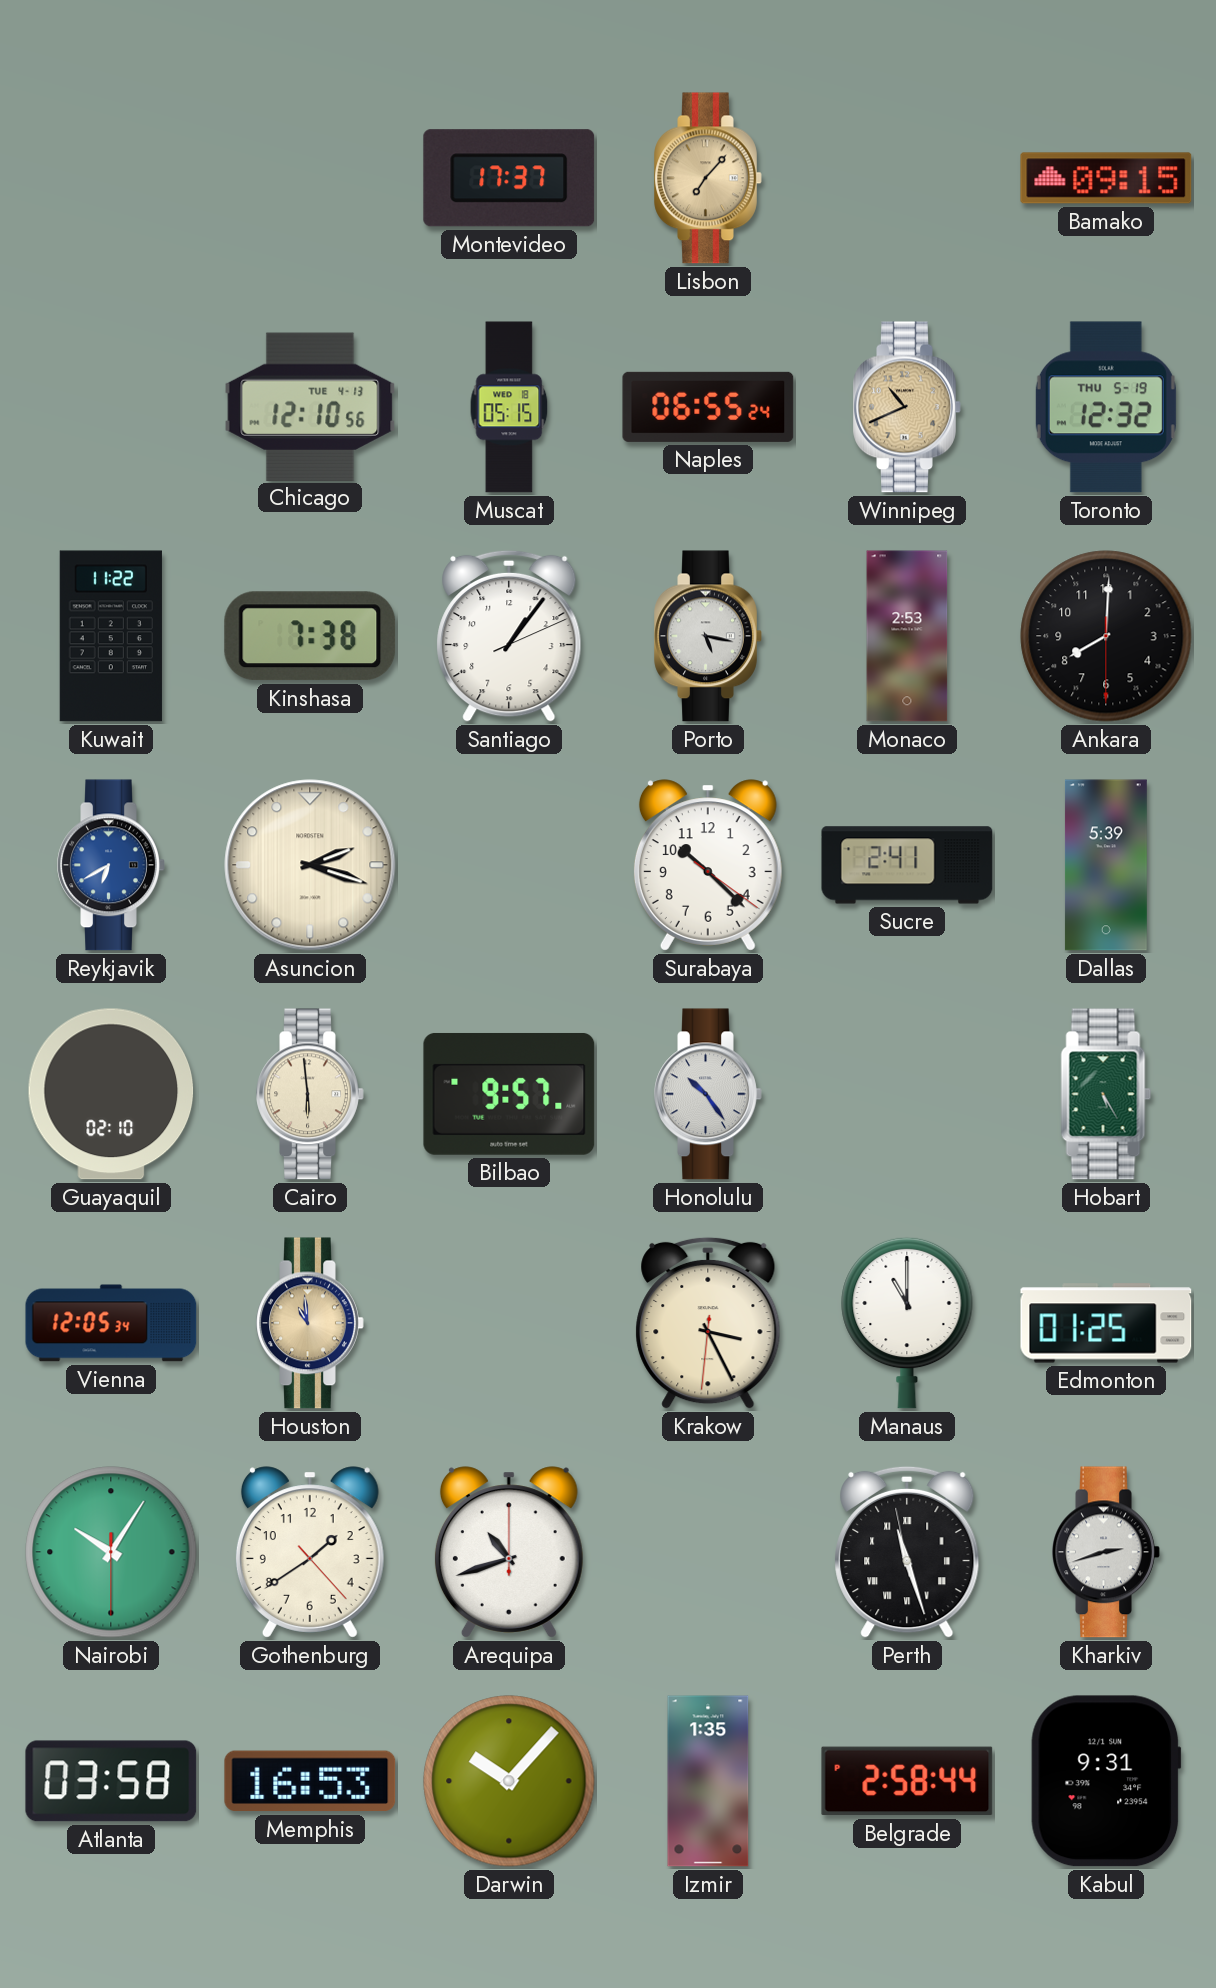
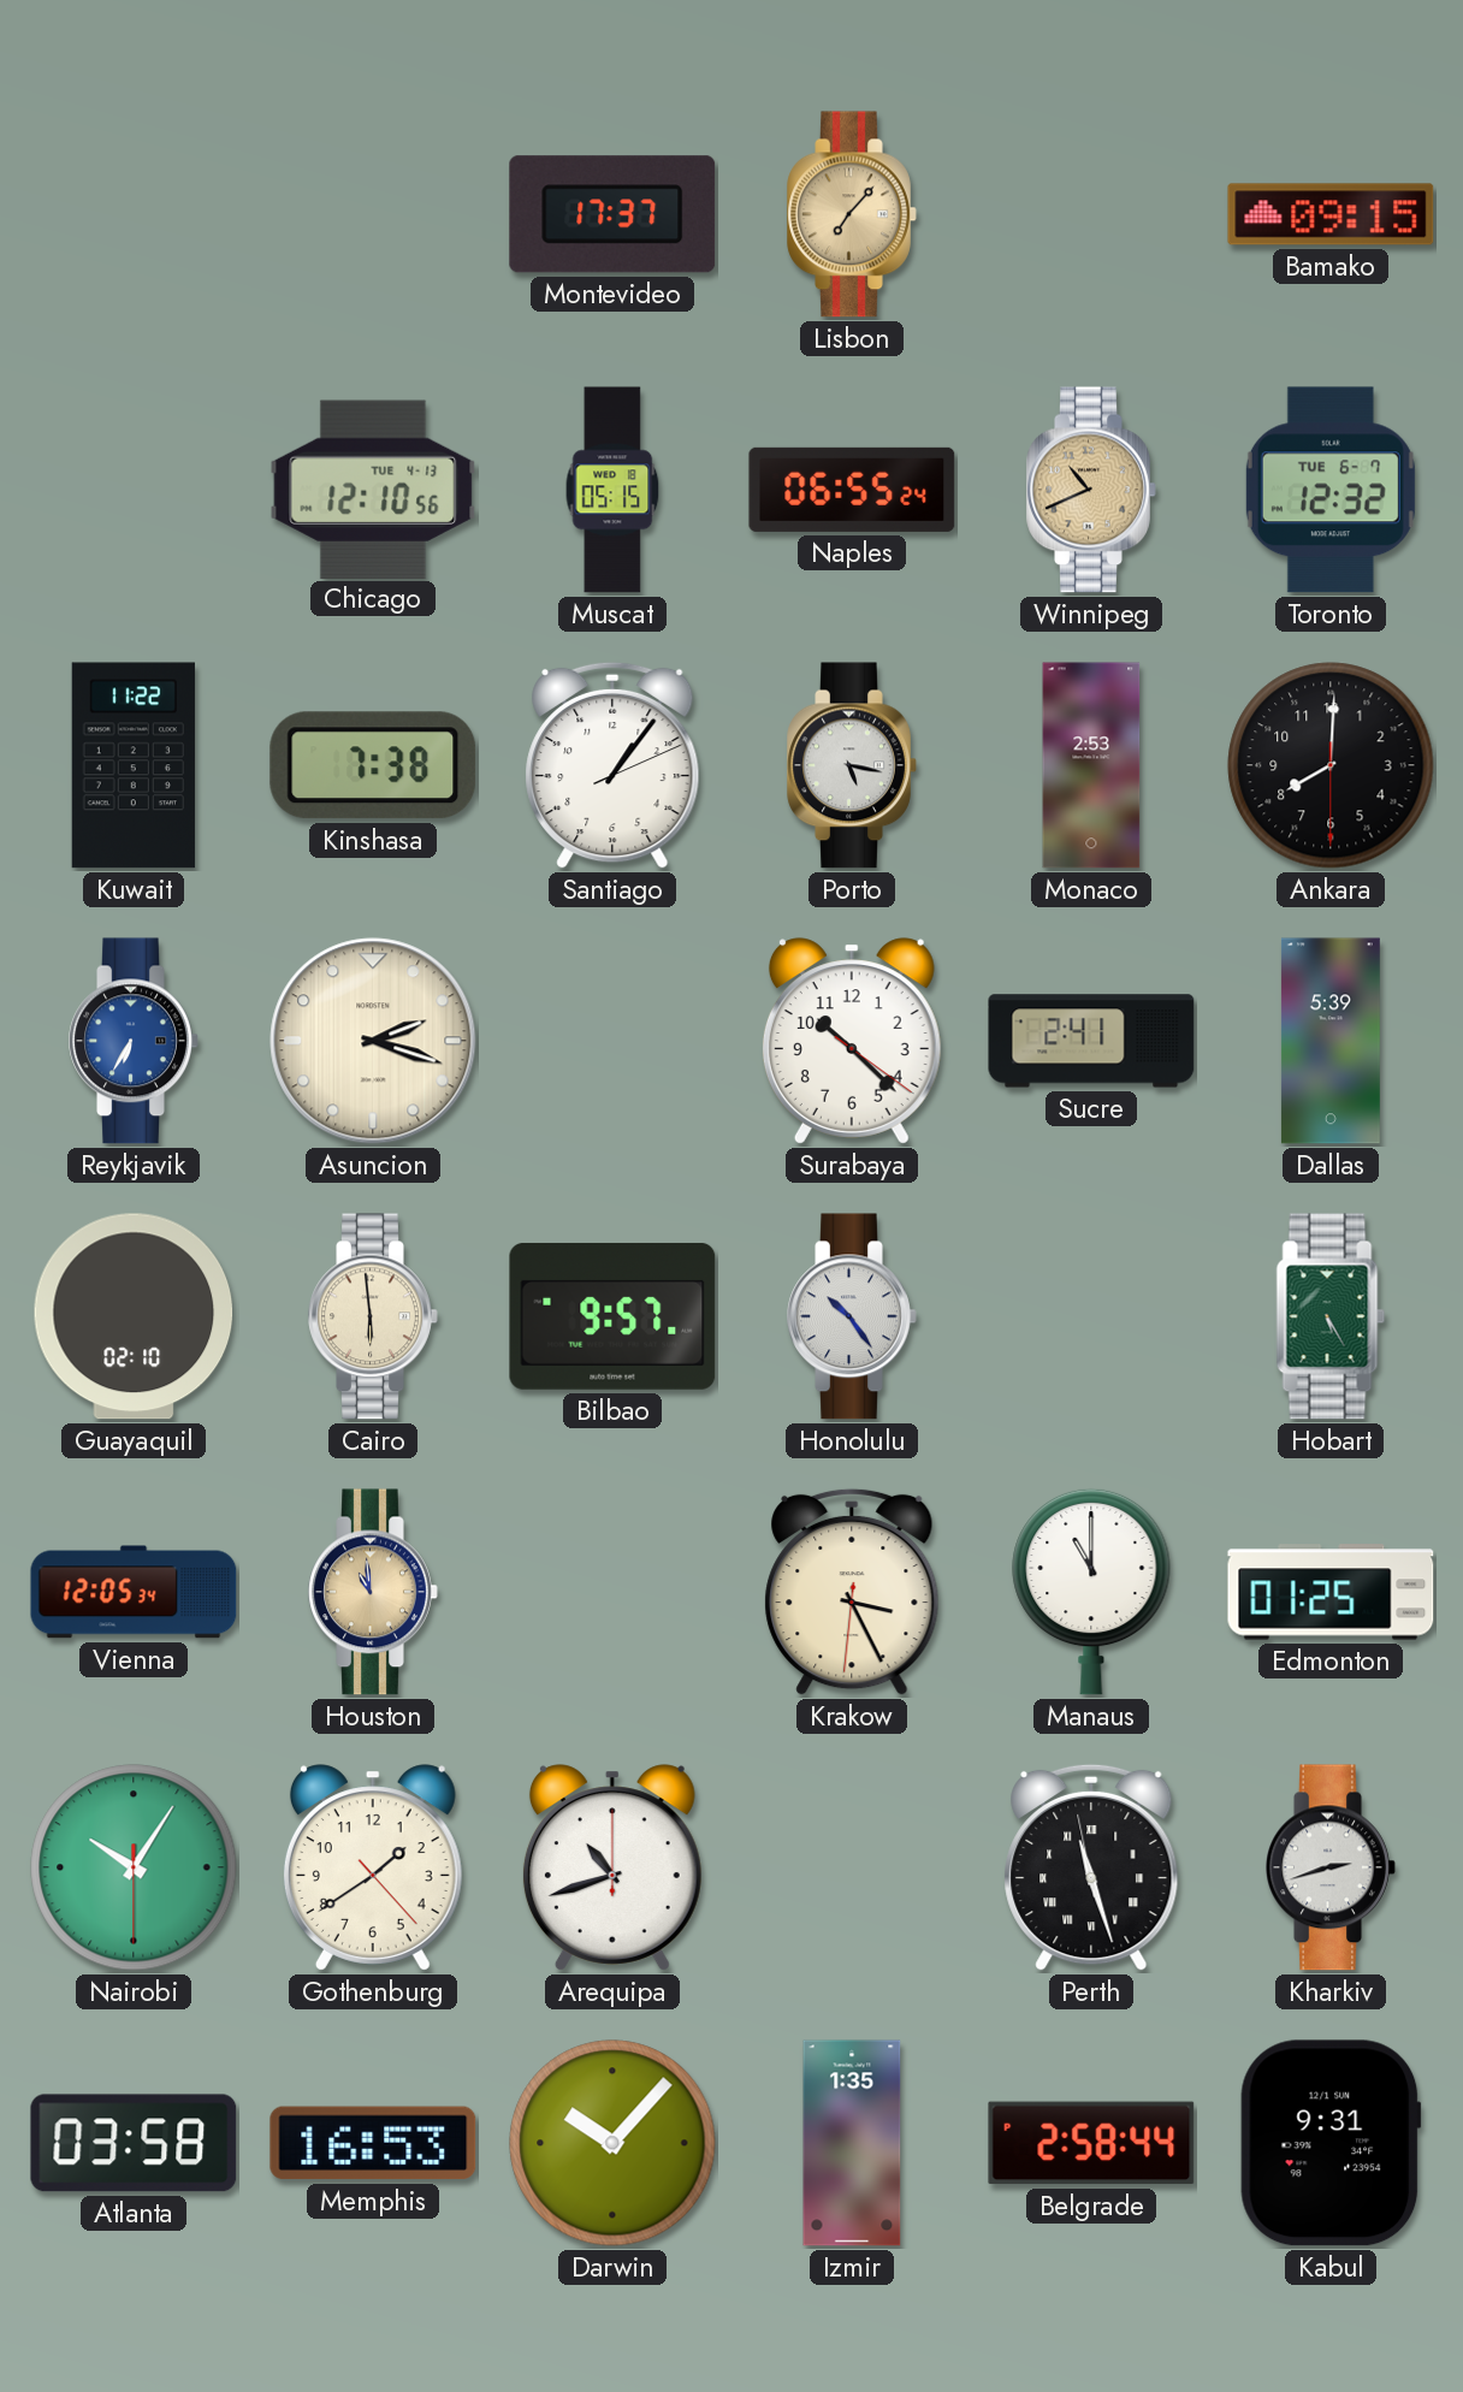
Toronto date: THU 5-19 -> TUE 6-7
Reykjavik: 6:40 -> 6:35
